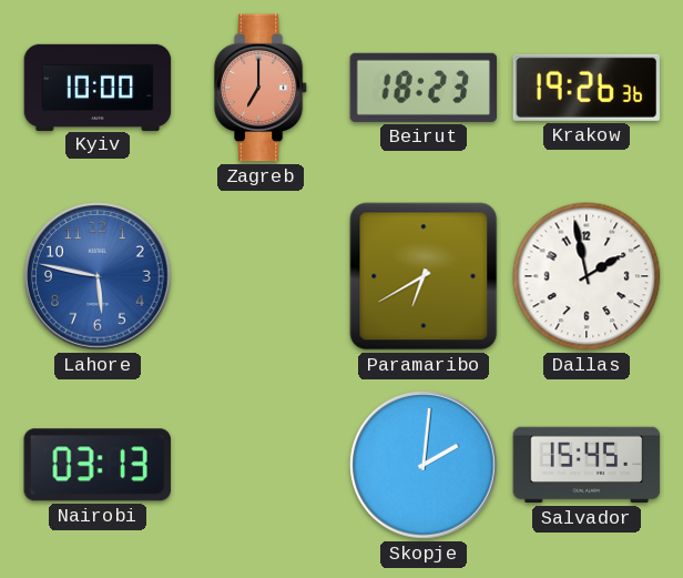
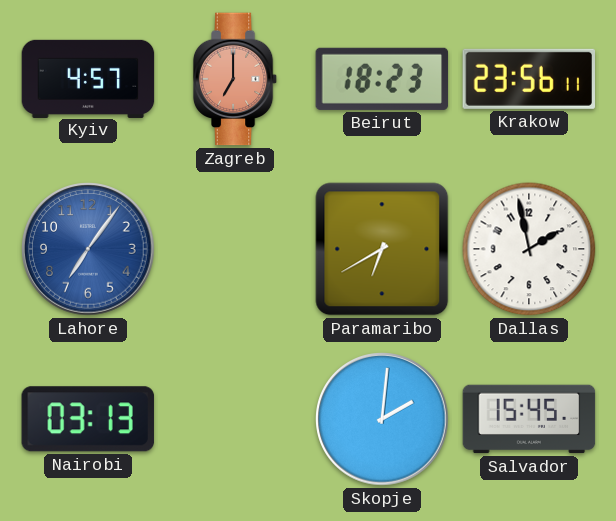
Kyiv: 10:00 -> 4:57
Krakow: 19:26 -> 23:56
Lahore: 5:47 -> 7:06
